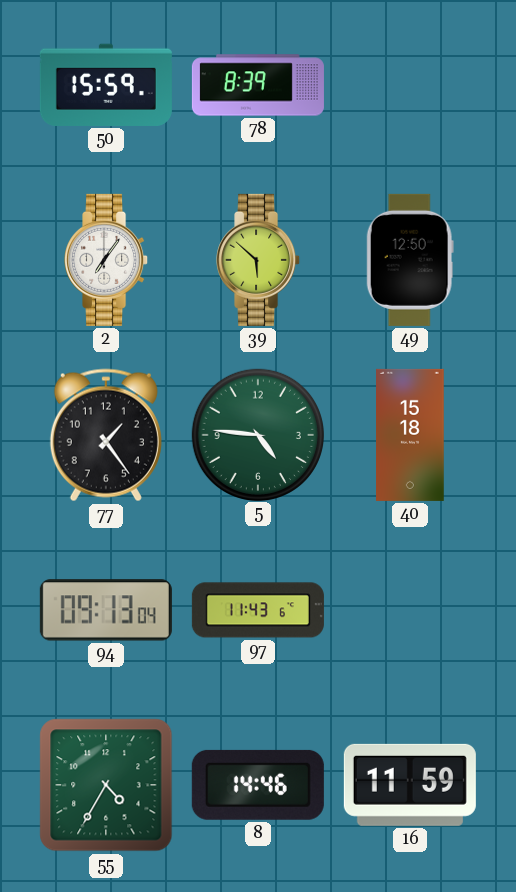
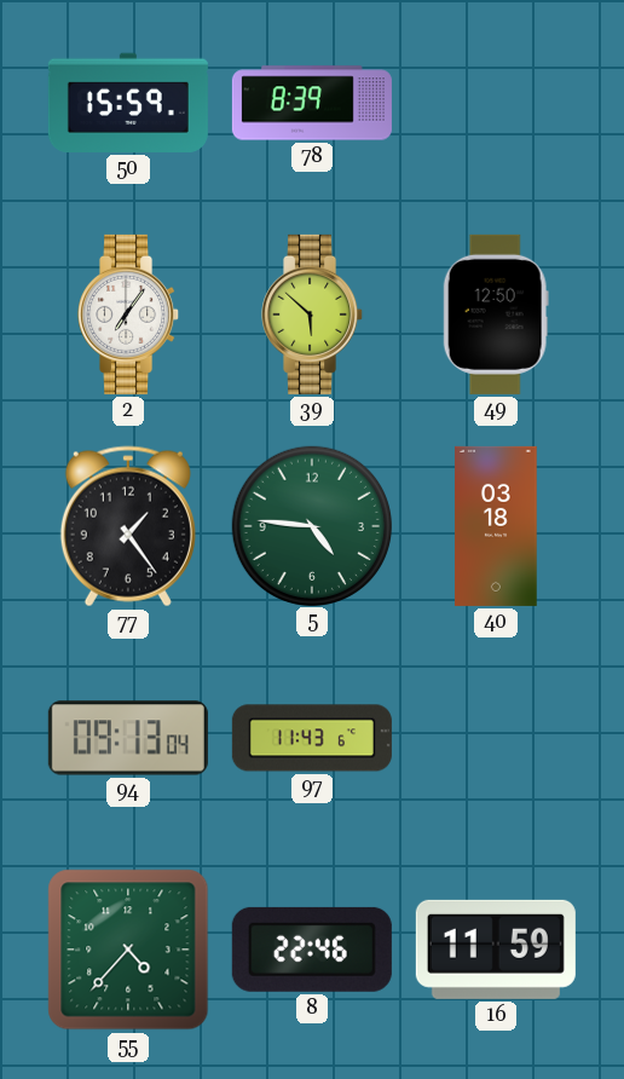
40: 15:18 -> 03:18
55: 4:35 -> 4:37
8: 14:46 -> 22:46
